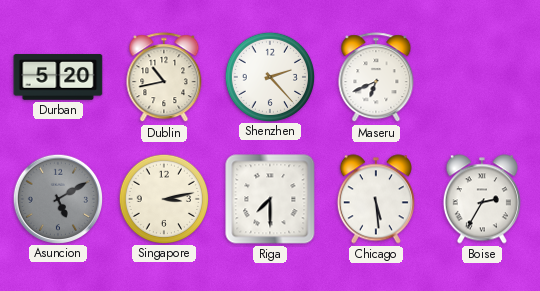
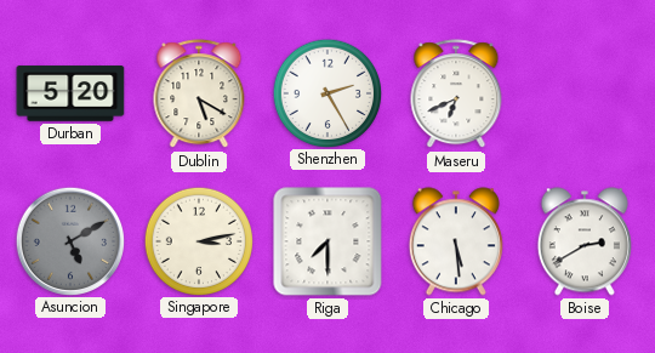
Dublin: 10:43 -> 5:20
Shenzhen: 2:23 -> 2:25
Boise: 2:35 -> 2:40
